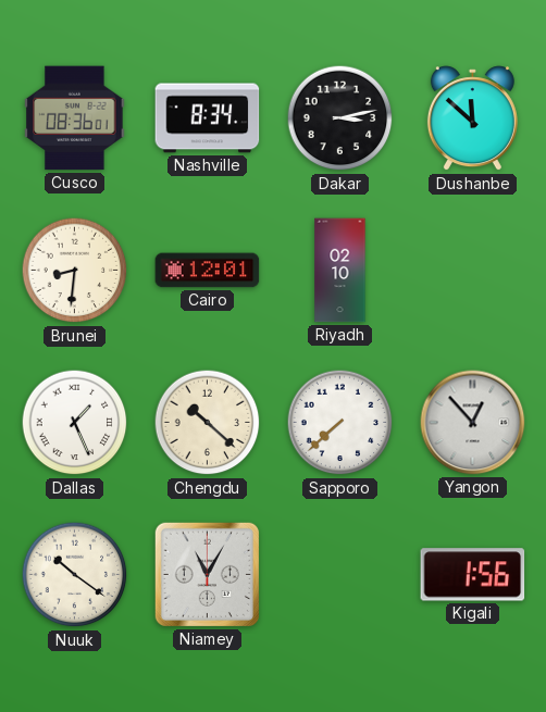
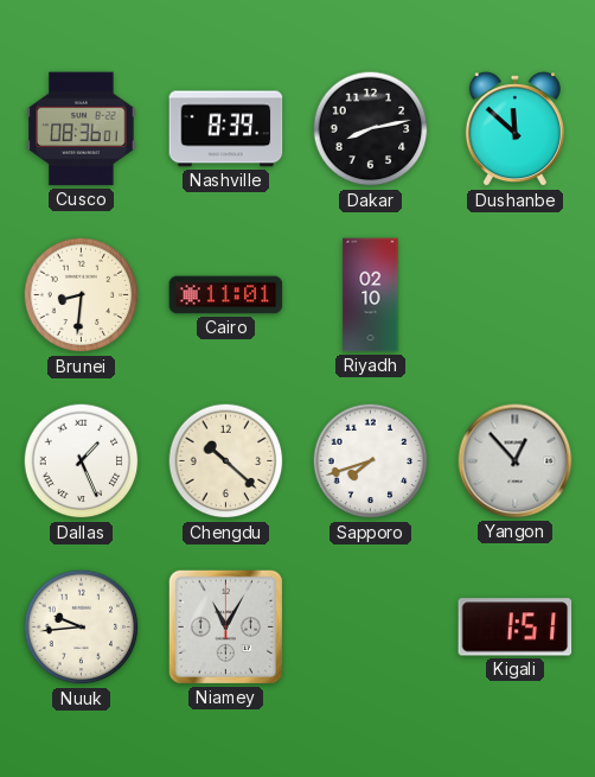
Nashville: 8:34 -> 8:39
Dakar: 3:13 -> 8:13
Cairo: 12:01 -> 11:01
Sapporo: 7:38 -> 7:42
Nuuk: 10:21 -> 9:44
Kigali: 1:56 -> 1:51
